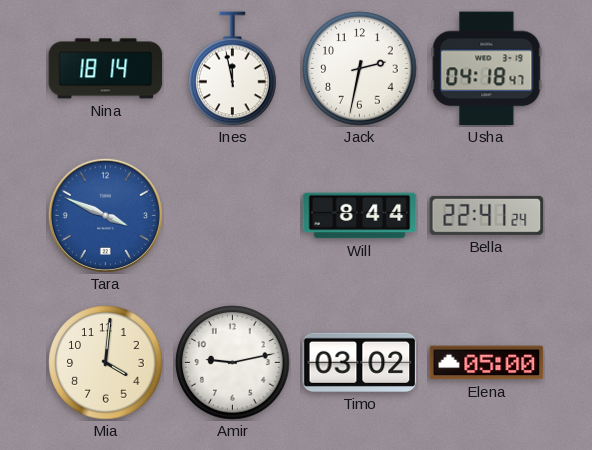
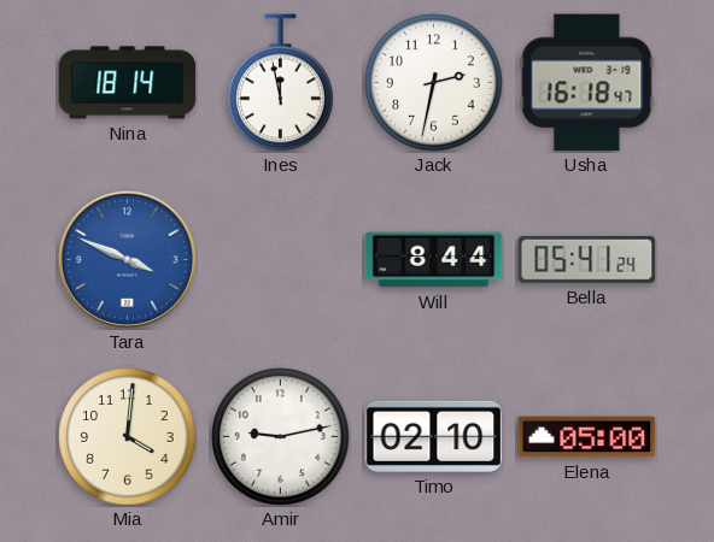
Usha: 04:18 -> 16:18
Bella: 22:41 -> 05:41
Timo: 03:02 -> 02:10
